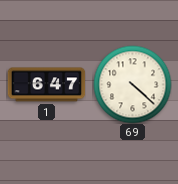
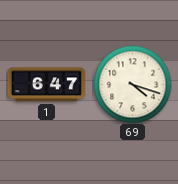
69: 4:22 -> 4:18
